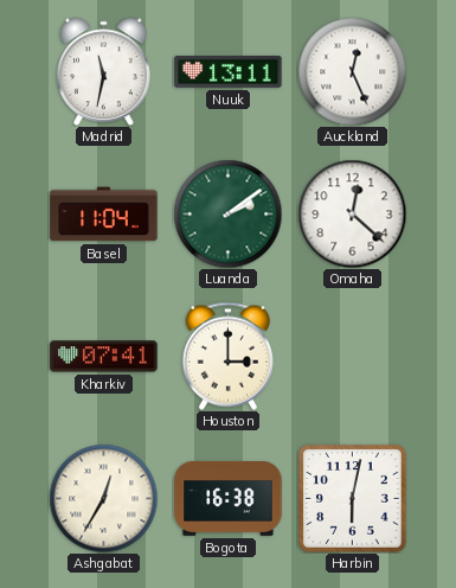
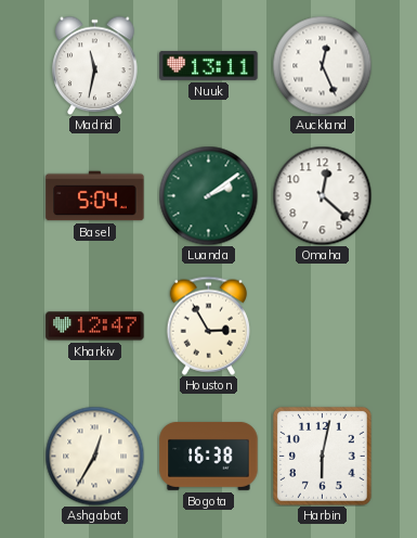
Basel: 11:04 -> 5:04
Kharkiv: 07:41 -> 12:47
Houston: 3:00 -> 2:55
